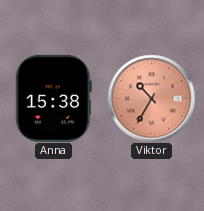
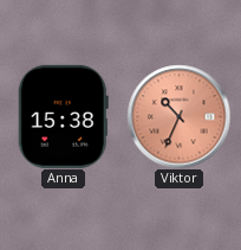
Viktor: 10:35 -> 10:34
